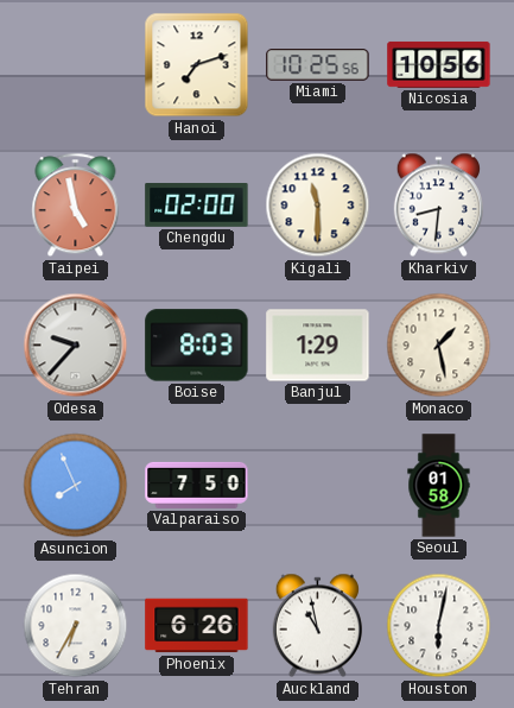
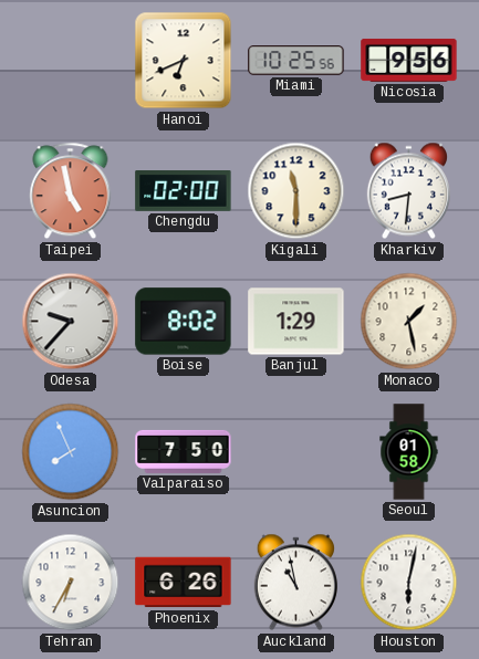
Hanoi: 7:12 -> 6:41
Nicosia: 10:56 -> 9:56
Boise: 8:03 -> 8:02
